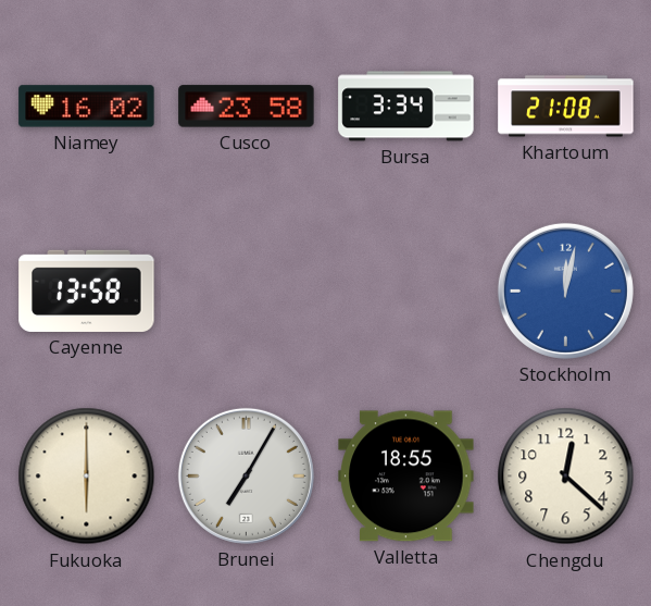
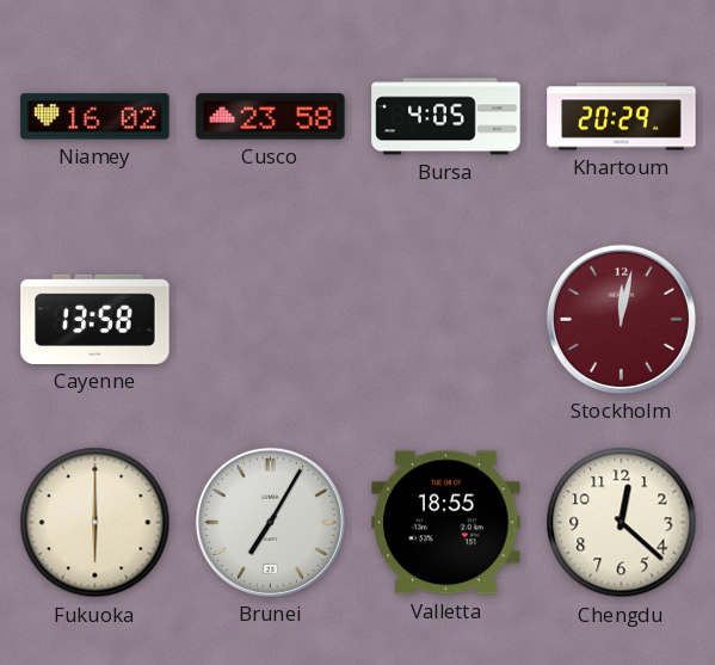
Bursa: 3:34 -> 4:05
Khartoum: 21:08 -> 20:29
Stockholm dial: blue -> burgundy
